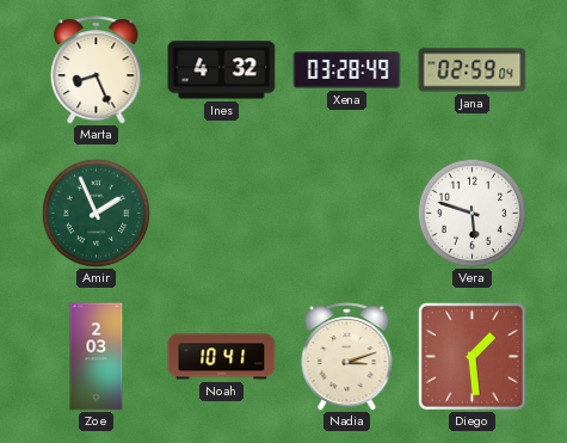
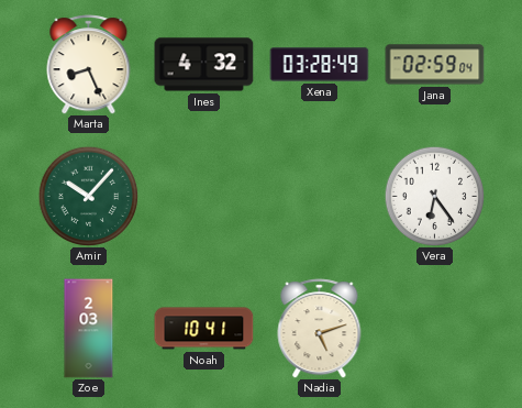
Amir: 1:56 -> 10:07
Vera: 5:48 -> 6:24
Nadia: 3:12 -> 5:12
Diego: 1:29 -> none
